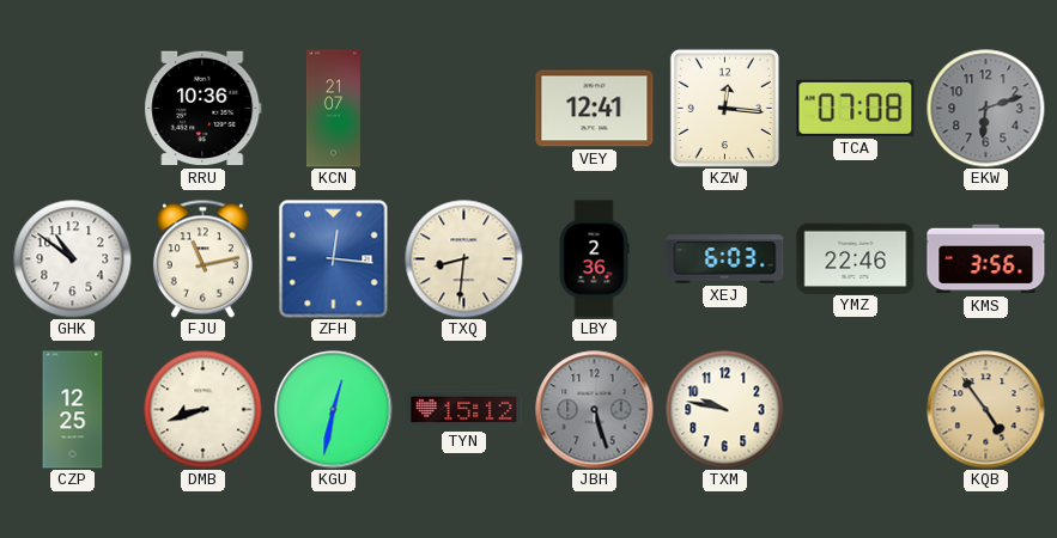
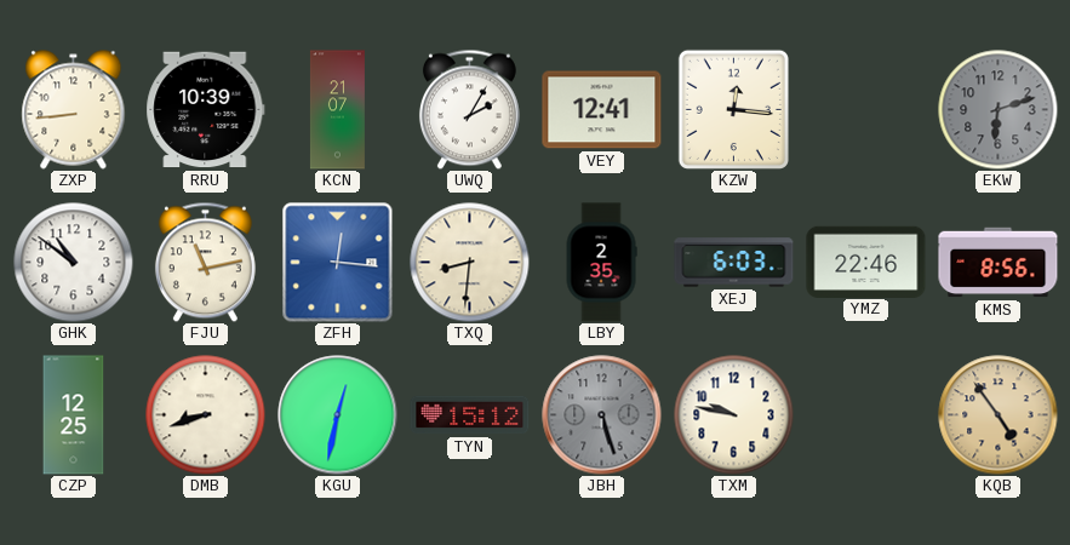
ZXP: none -> 8:44
RRU: 10:36 -> 10:39
UWQ: none -> 2:05
TCA: 07:08 -> none
LBY: 2:36 -> 2:35
KMS: 3:56 -> 8:56
